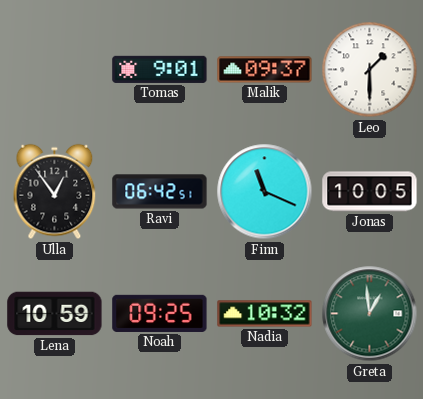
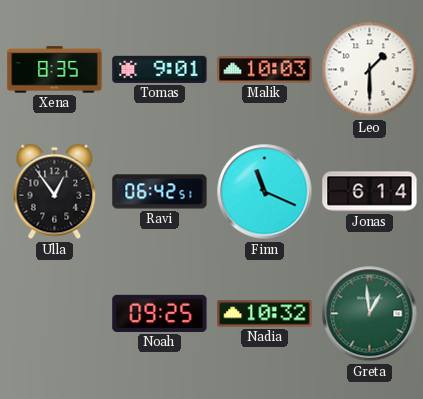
Xena: none -> 8:35
Malik: 09:37 -> 10:03
Jonas: 10:05 -> 6:14
Lena: 10:59 -> none
